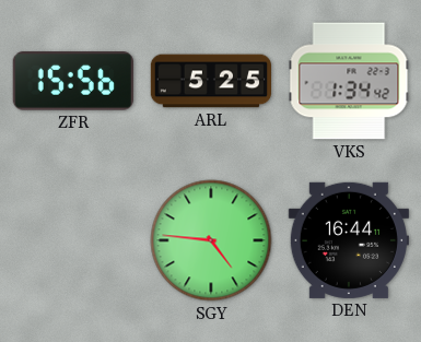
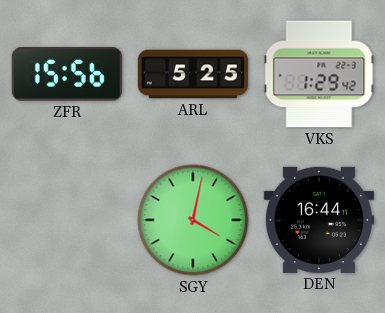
VKS: 1:34 -> 1:29
SGY: 4:46 -> 4:02
